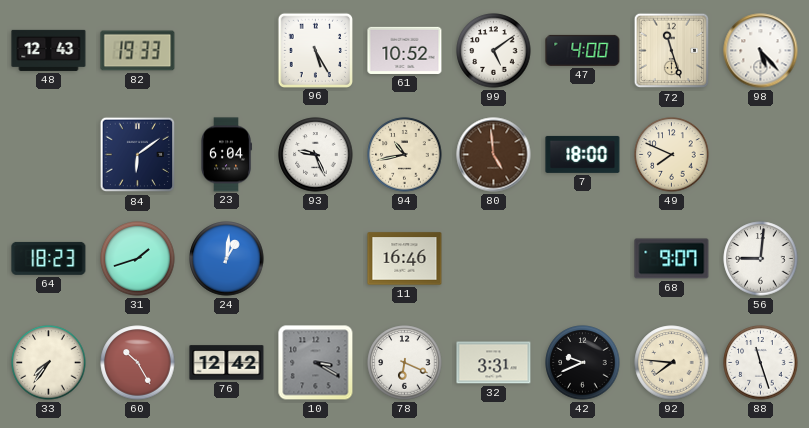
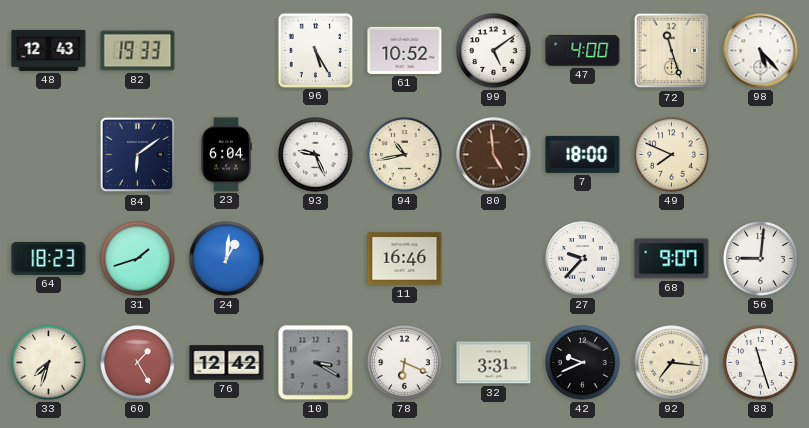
27: none -> 9:37
33: 7:36 -> 7:33
60: 10:25 -> 1:25
92: 7:46 -> 7:16
